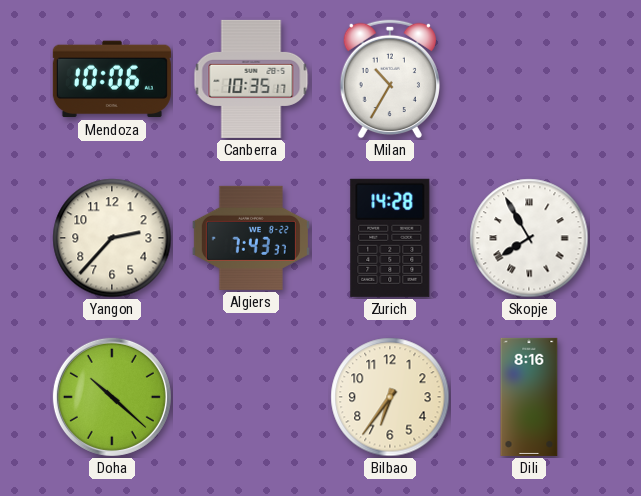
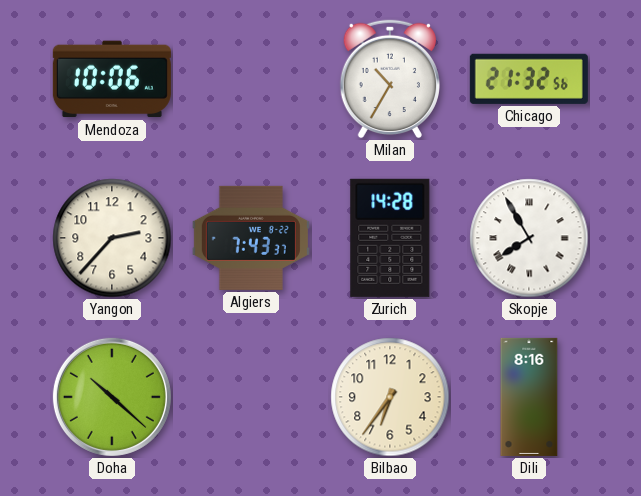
Canberra: 10:35 -> none
Chicago: none -> 21:32
